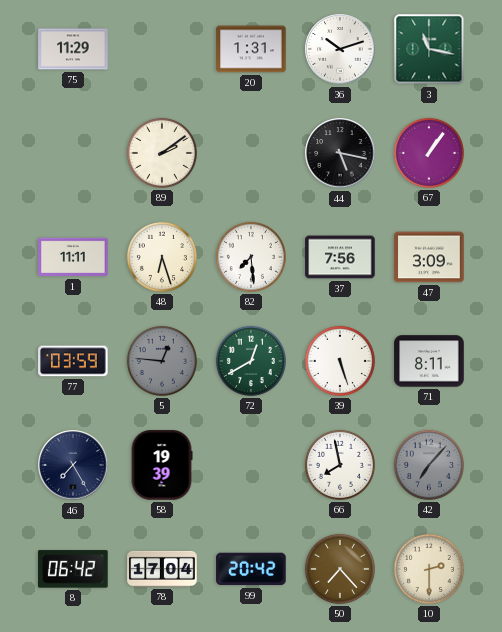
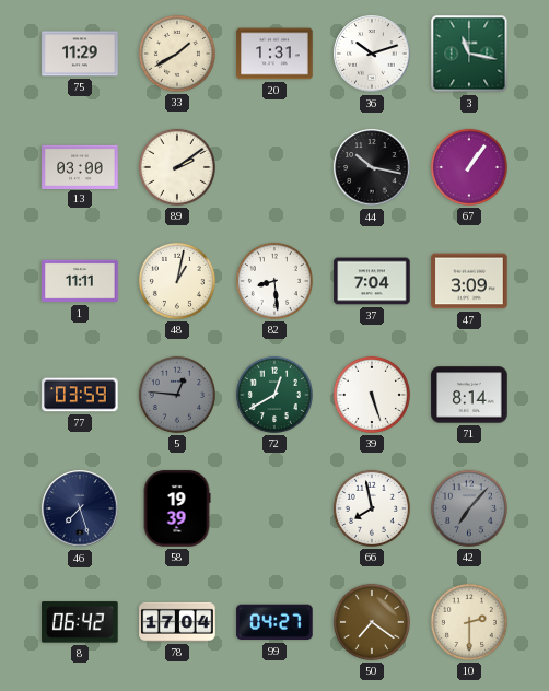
33: none -> 1:40
13: none -> 03:00
44: 5:17 -> 10:17
48: 6:27 -> 1:02
82: 7:29 -> 8:29
37: 7:56 -> 7:04
71: 8:11 -> 8:14
46: 7:25 -> 7:27
99: 20:42 -> 04:27
50: 7:23 -> 7:21
